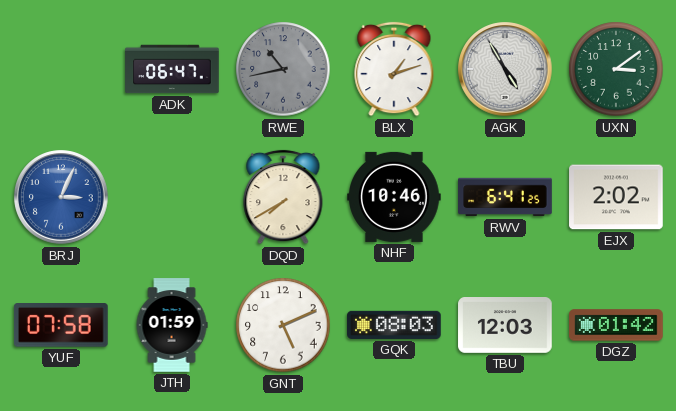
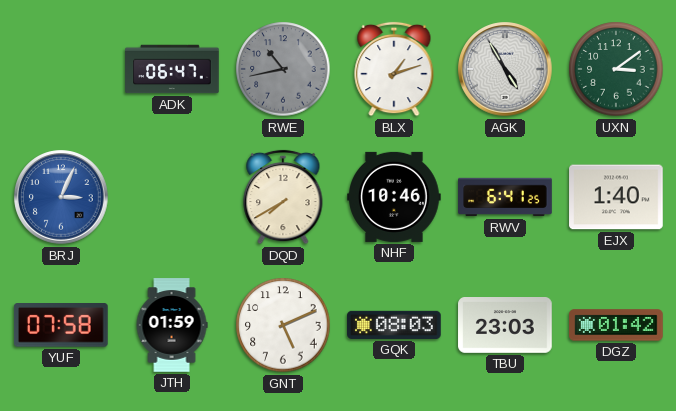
EJX: 2:02 -> 1:40
TBU: 12:03 -> 23:03
